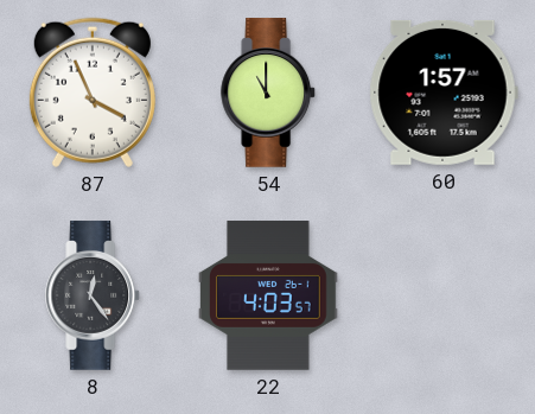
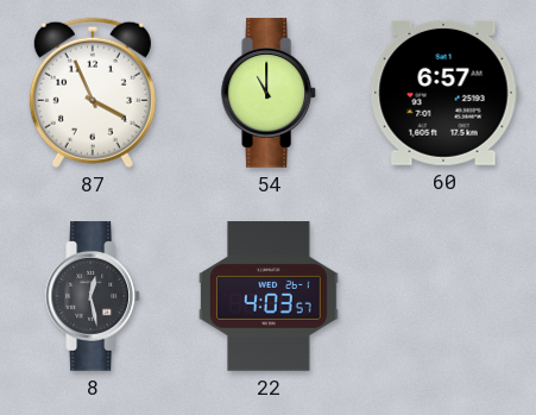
60: 1:57 -> 6:57
8: 12:24 -> 12:28
